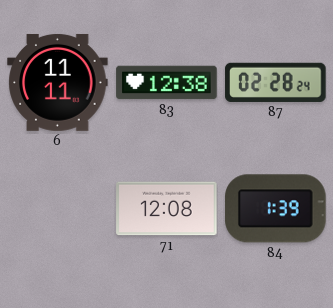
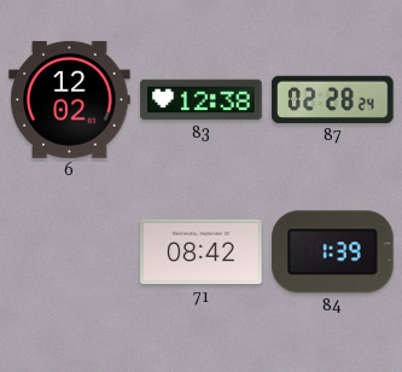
6: 11:11 -> 12:02
71: 12:08 -> 08:42
